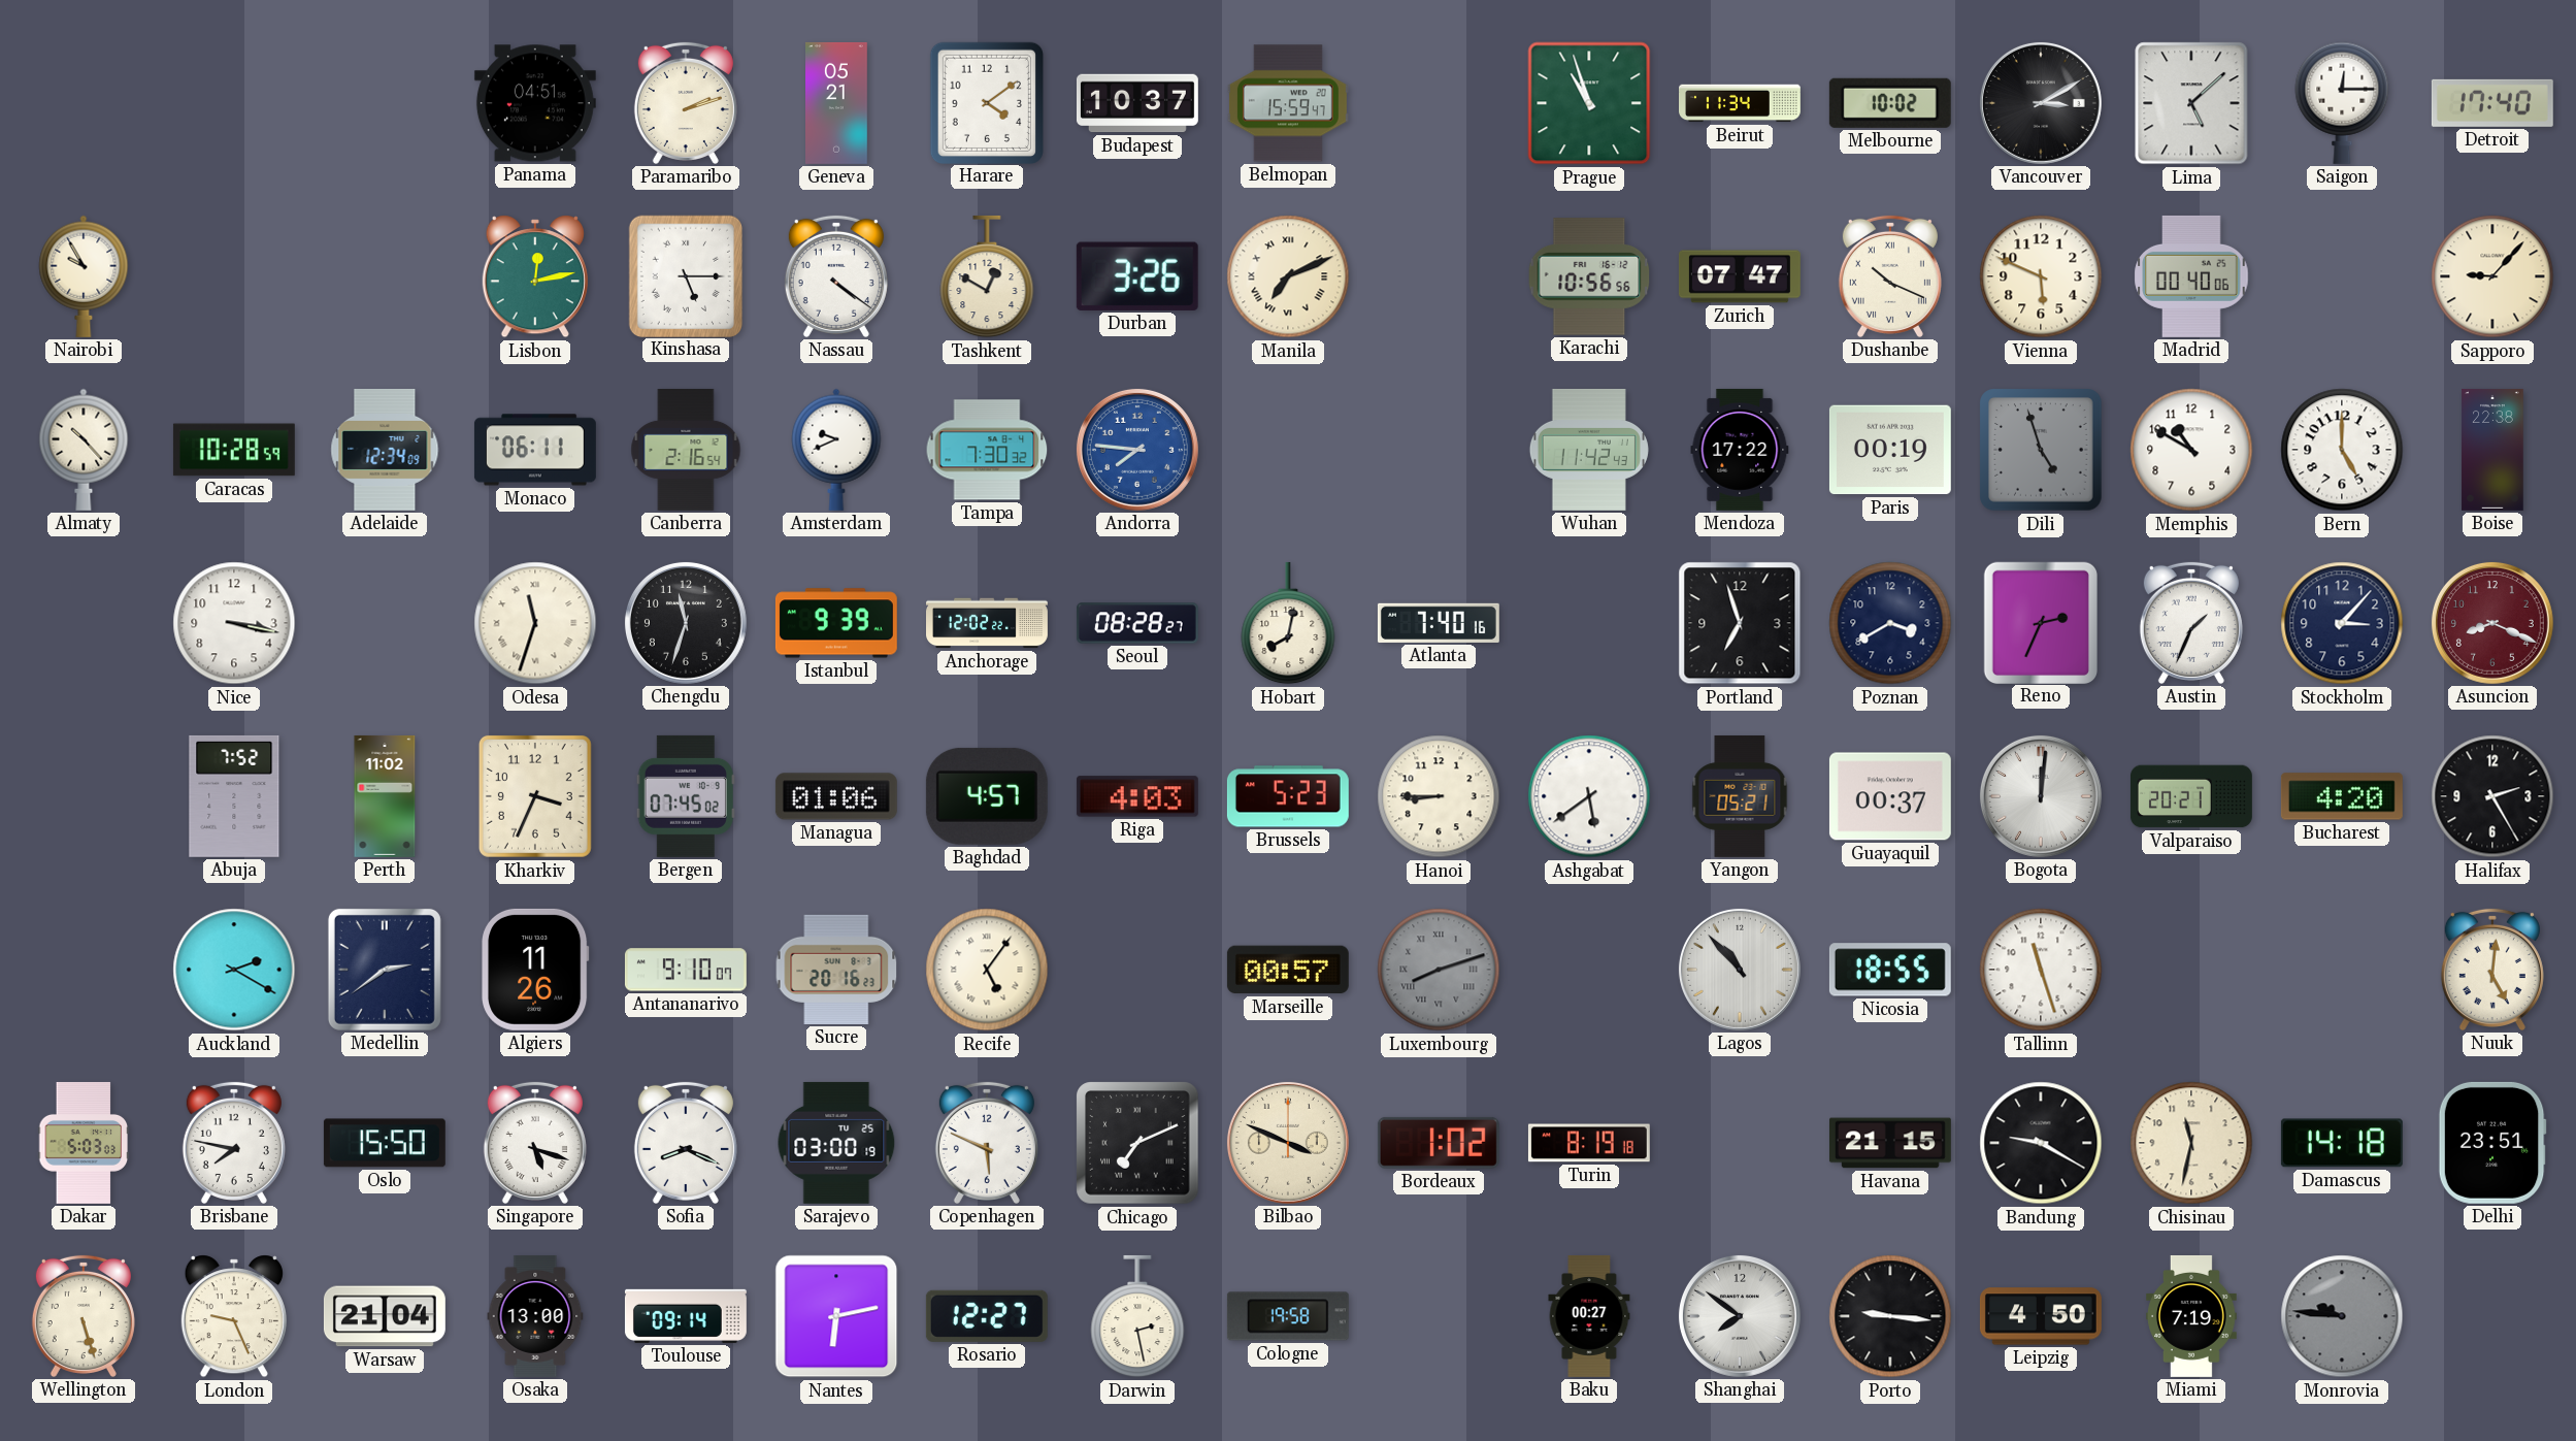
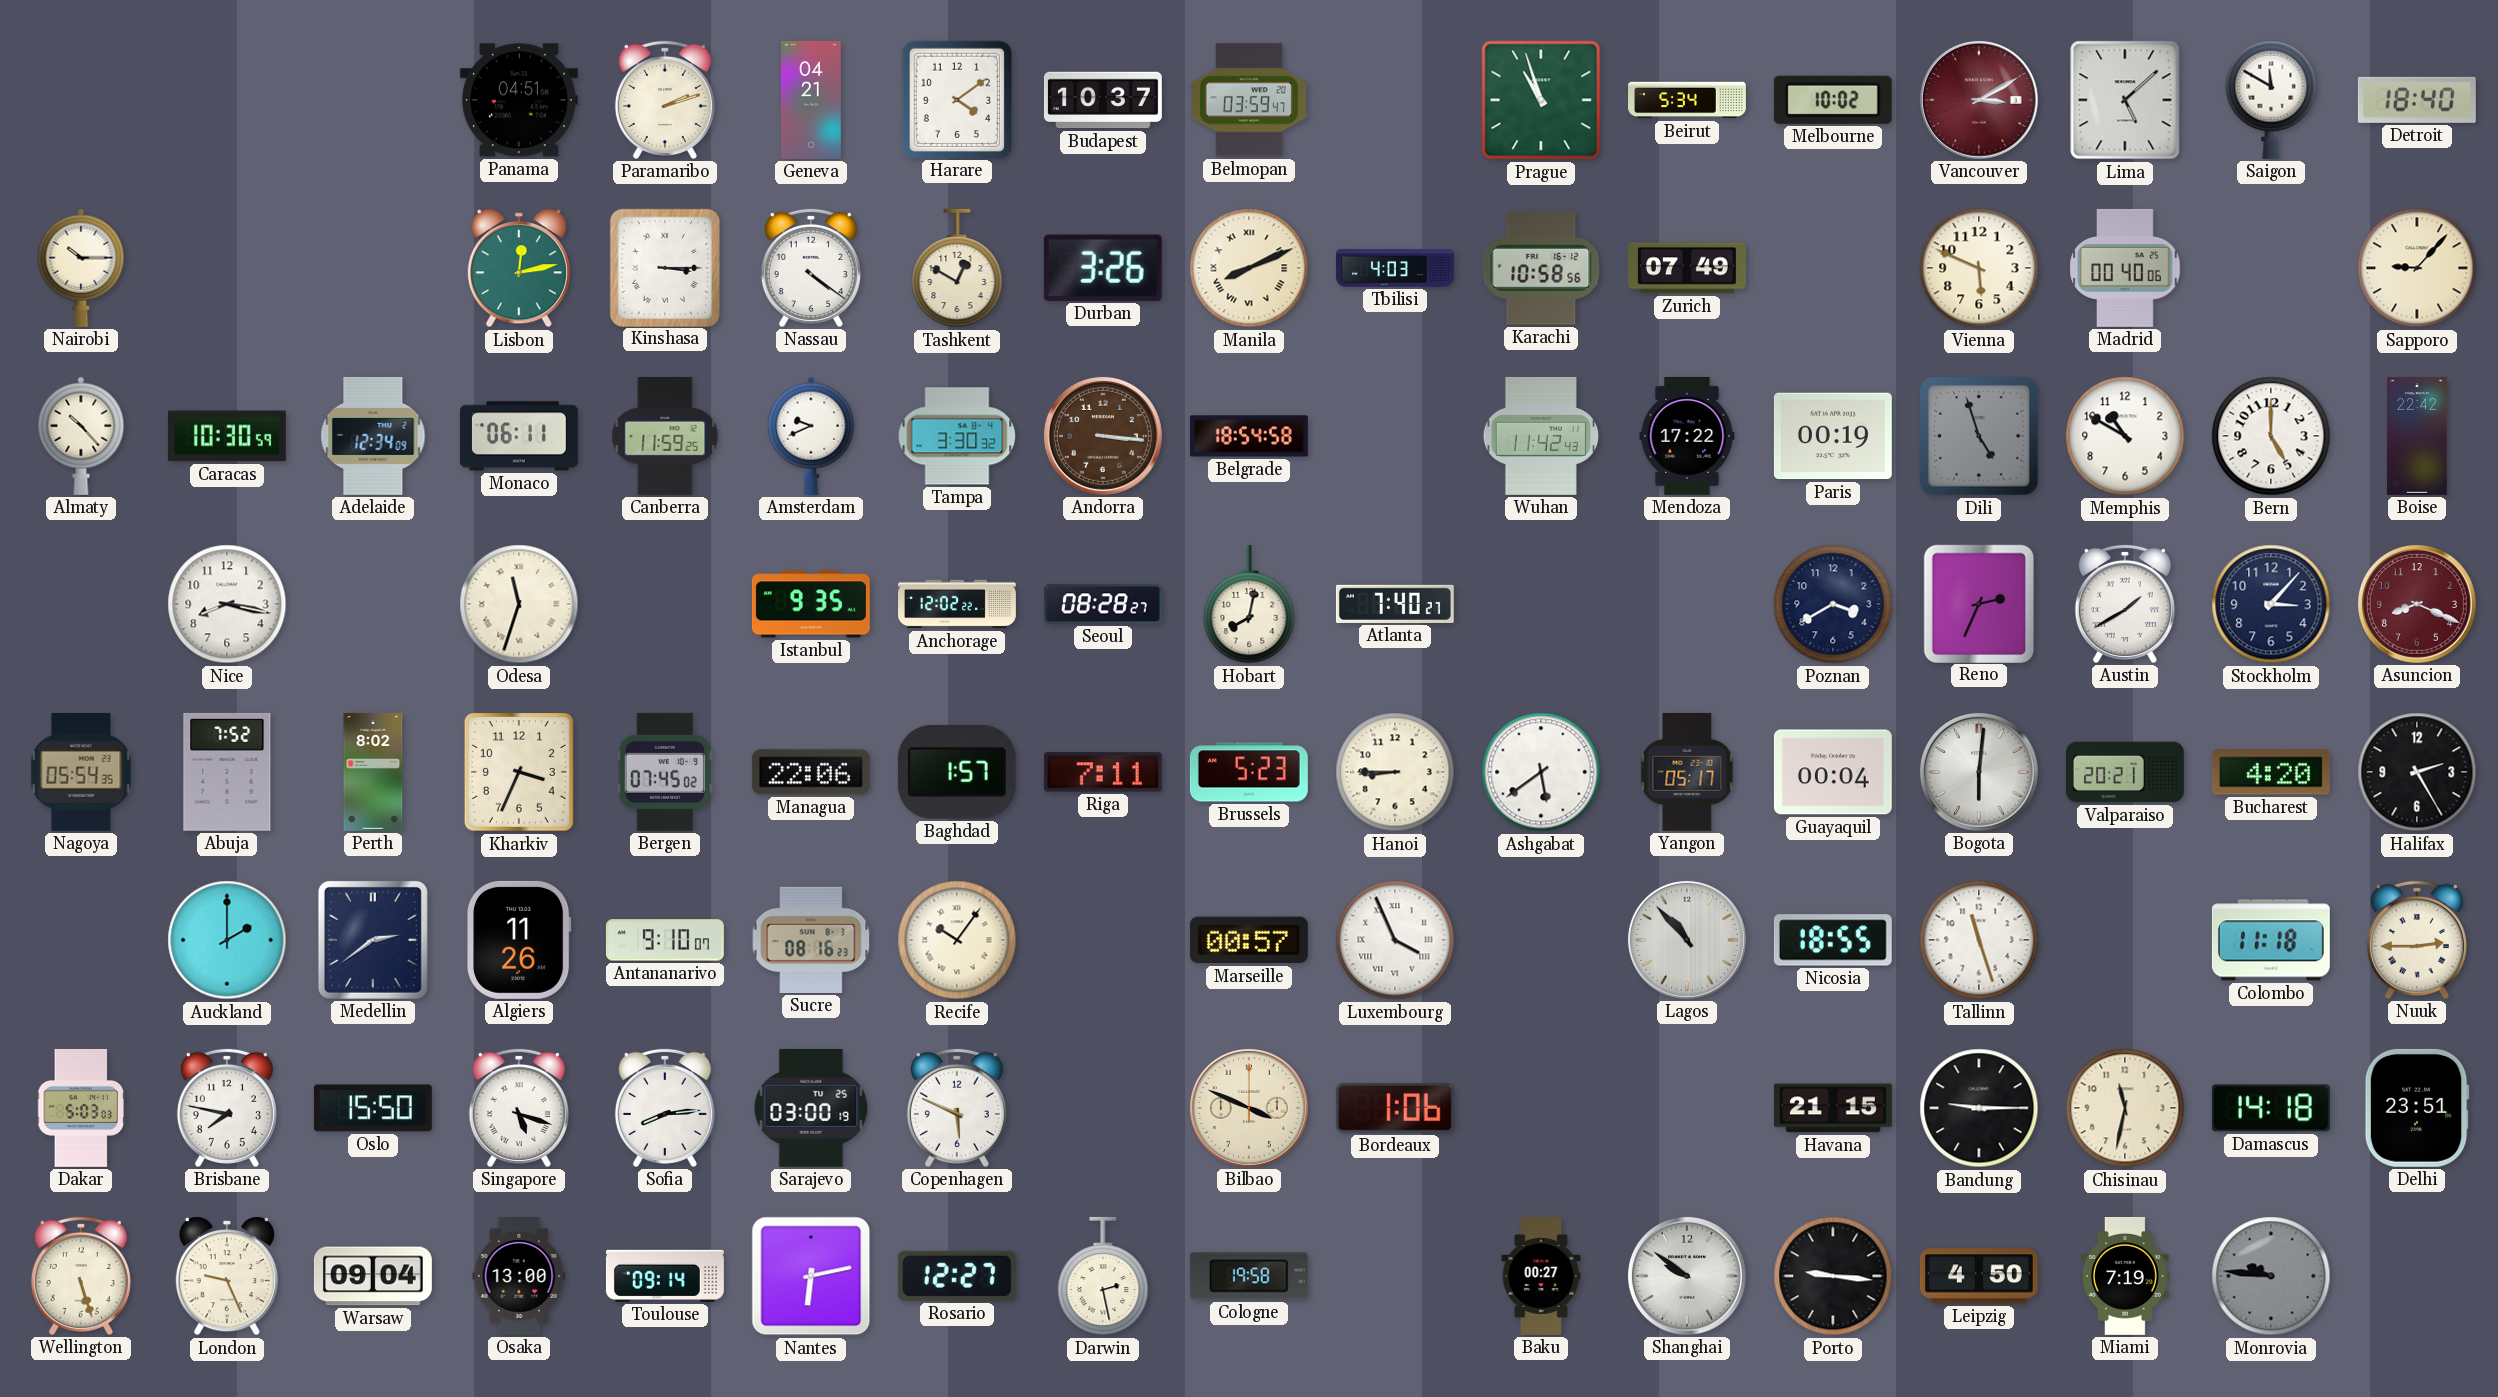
Geneva: 05:21 -> 04:21
Belmopan: 15:59 -> 03:59
Beirut: 11:34 -> 5:34
Vancouver dial: black -> burgundy
Saigon: 12:15 -> 11:50
Detroit: 17:40 -> 18:40
Nairobi: 9:55 -> 10:15
Kinshasa: 5:15 -> 3:15
Manila: 7:11 -> 8:11
Tbilisi: none -> 4:03
Karachi: 10:56 -> 10:58
Zurich: 07:47 -> 07:49
Dushanbe: 10:19 -> none
Caracas: 10:28 -> 10:30
Canberra: 2:16 -> 11:59
Tampa: 7:30 -> 3:30
Andorra: 7:46 -> 3:16
Andorra dial: blue -> brown
Belgrade: none -> 18:54
Boise: 22:38 -> 22:42
Nice: 3:17 -> 8:17
Chengdu: 11:33 -> none
Istanbul: 9:39 -> 9:35
Atlanta: 7:40:16 -> 7:40:27
Portland: 6:57 -> none
Austin: 1:34 -> 1:40
Nagoya: none -> 05:54
Perth: 11:02 -> 8:02
Managua: 01:06 -> 22:06
Baghdad: 4:57 -> 1:57
Riga: 4:03 -> 7:11
Yangon: 05:21 -> 05:17
Guayaquil: 00:37 -> 00:04
Bogota: 12:01 -> 6:01
Auckland: 2:20 -> 2:00
Sucre: 20:16 -> 08:16
Recife: 5:06 -> 10:06
Luxembourg: 8:12 -> 3:56
Luxembourg dial: grey -> white
Colombo: none -> 11:18
Nuuk: 5:01 -> 2:45
Sofia: 8:19 -> 8:14
Chicago: 7:11 -> none
Bordeaux: 1:02 -> 1:06
Turin: 8:19 -> none
Bandung: 9:20 -> 9:15
Warsaw: 21:04 -> 09:04
Shanghai: 7:51 -> 9:51
